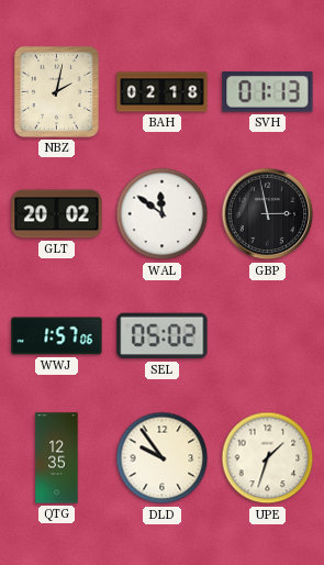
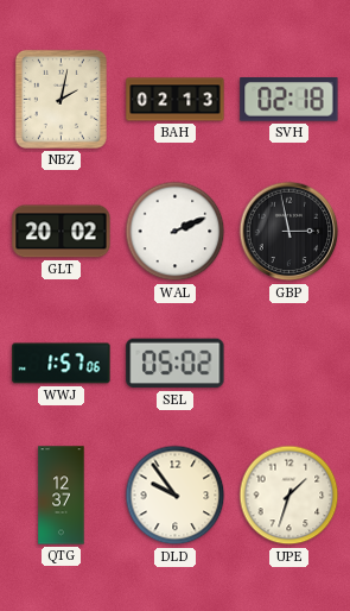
BAH: 02:18 -> 02:13
SVH: 01:13 -> 02:18
WAL: 11:51 -> 2:11
QTG: 12:35 -> 12:37
